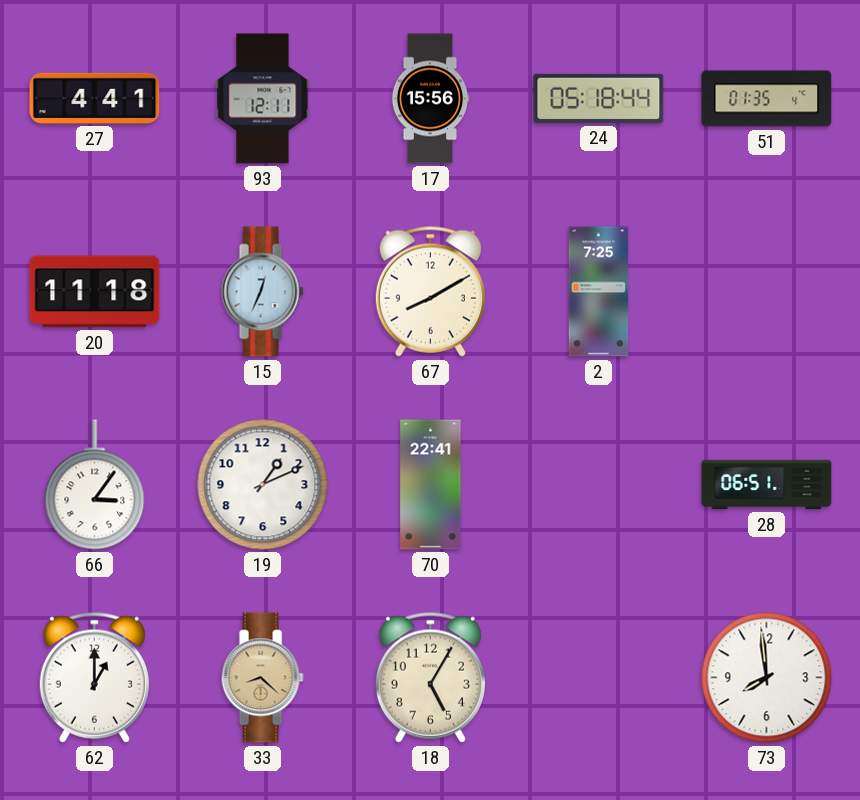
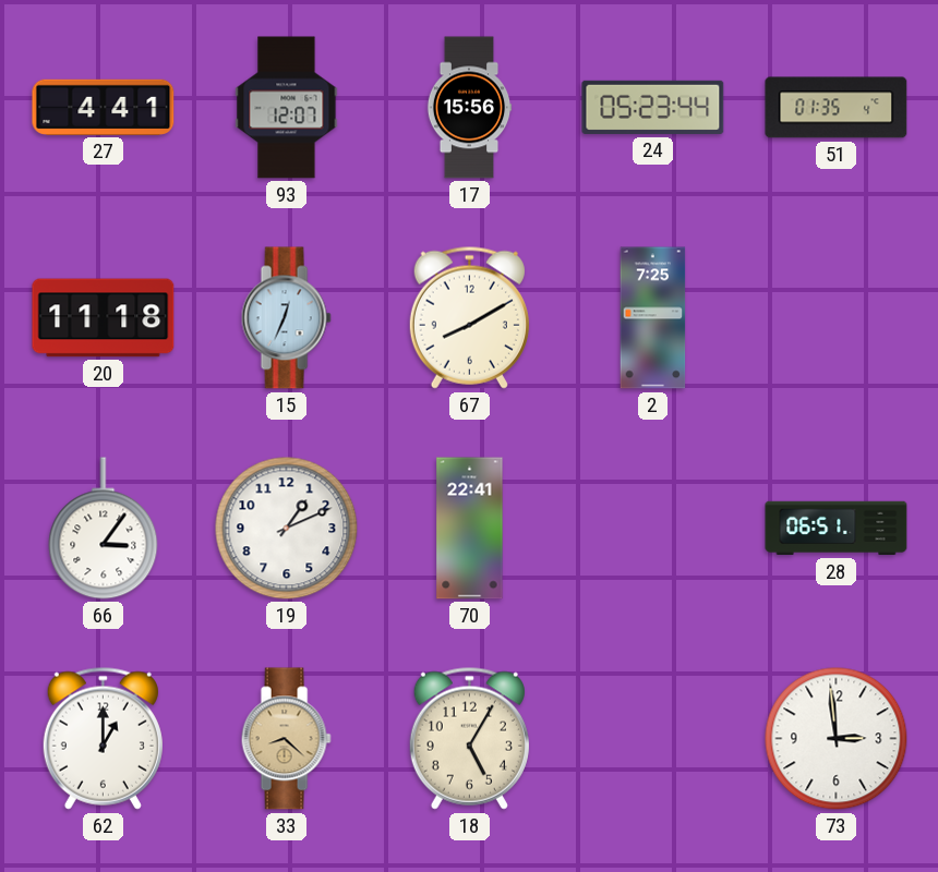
93: 12:11 -> 12:07
24: 05:18 -> 05:23
73: 7:59 -> 2:59
